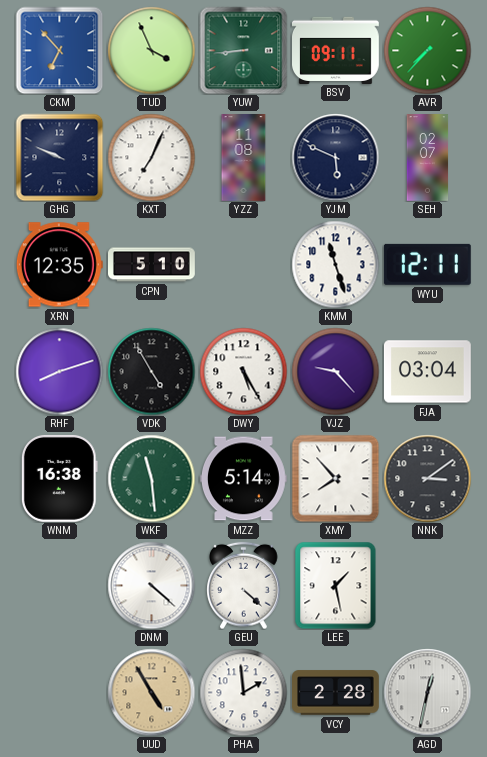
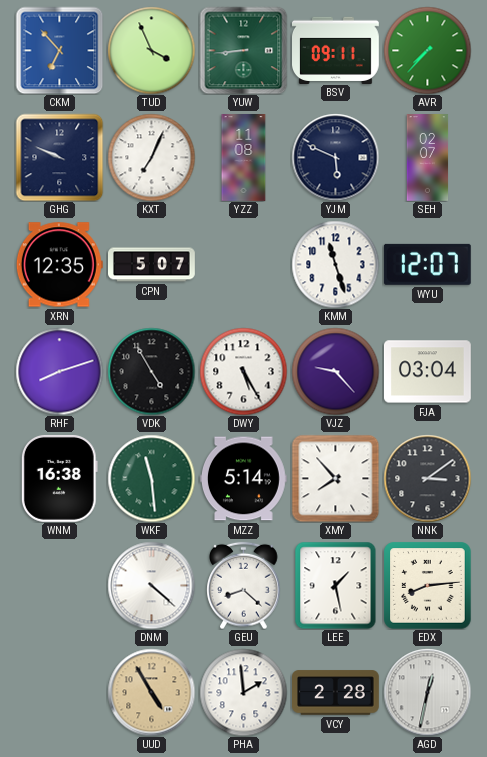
CPN: 5:10 -> 5:07
WYU: 12:11 -> 12:07
GEU: 4:22 -> 8:22
EDX: none -> 8:14
